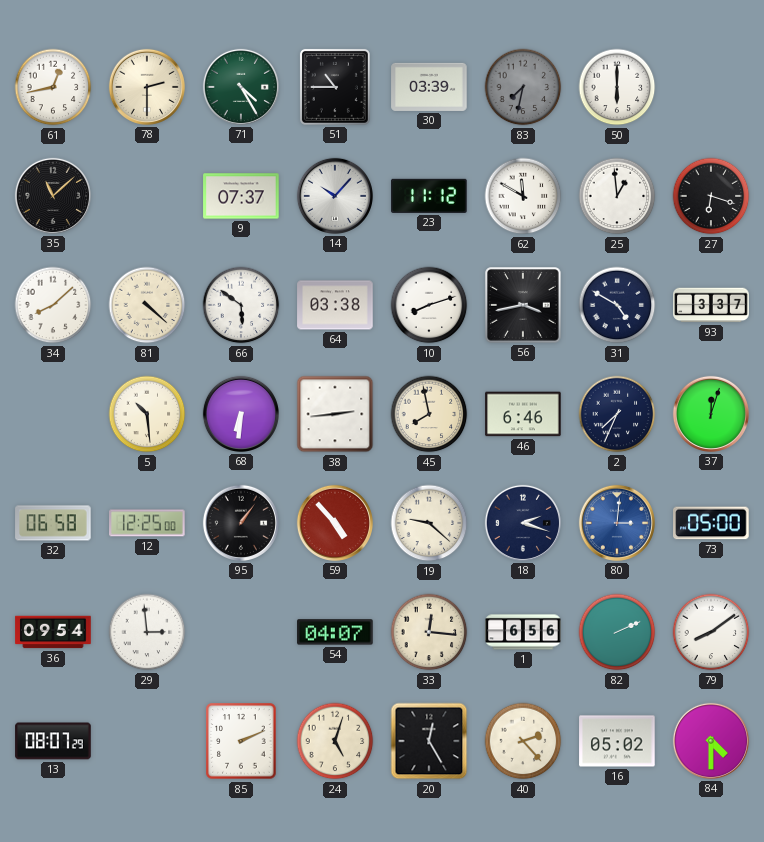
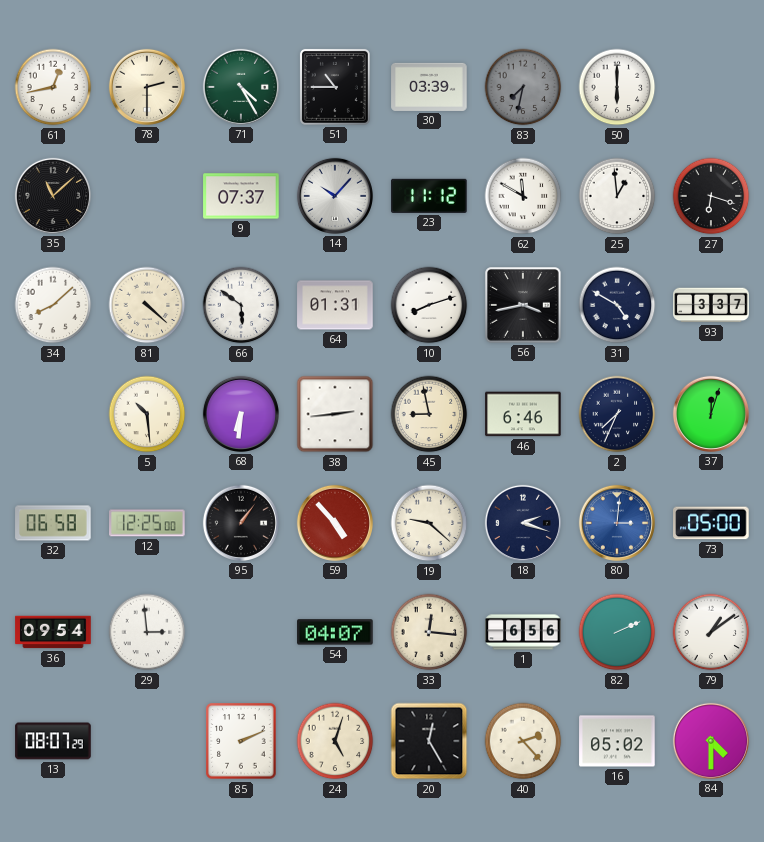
64: 03:38 -> 01:31
45: 7:58 -> 8:58
79: 8:09 -> 1:09
